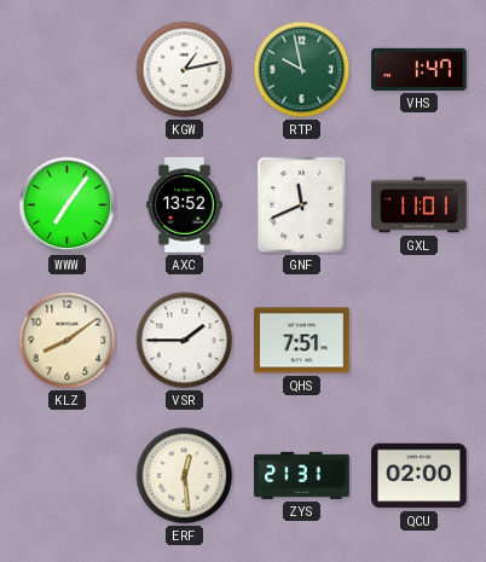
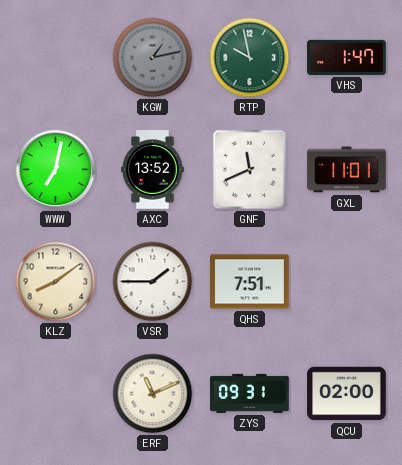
KGW dial: white -> grey
WWW: 7:06 -> 7:02
ERF: 12:29 -> 11:11
ZYS: 21:31 -> 09:31
